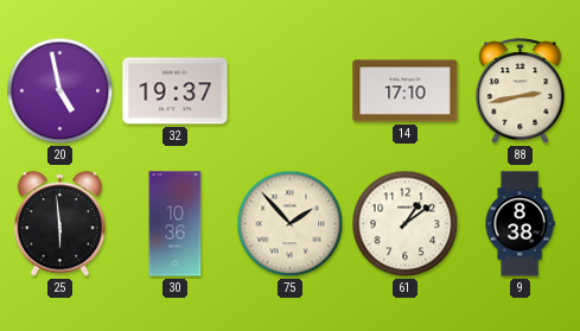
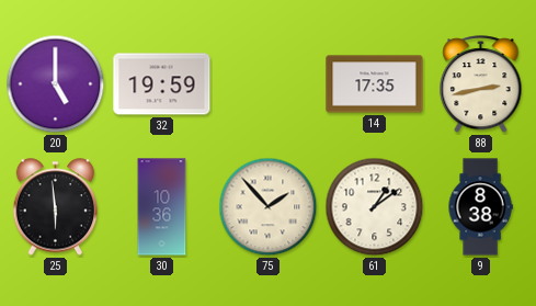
20: 4:58 -> 5:00
32: 19:37 -> 19:59
14: 17:10 -> 17:35
